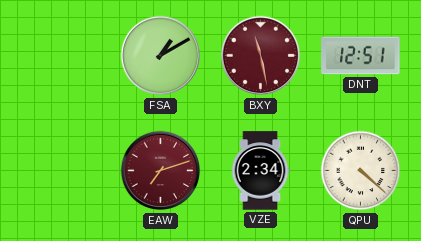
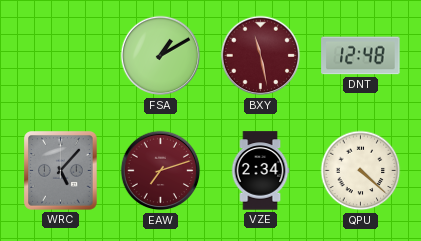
DNT: 12:51 -> 12:48
WRC: none -> 5:07
